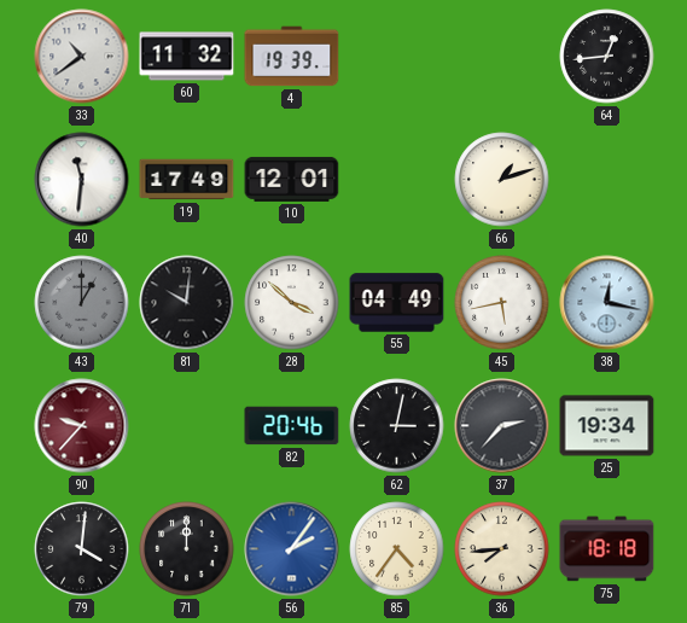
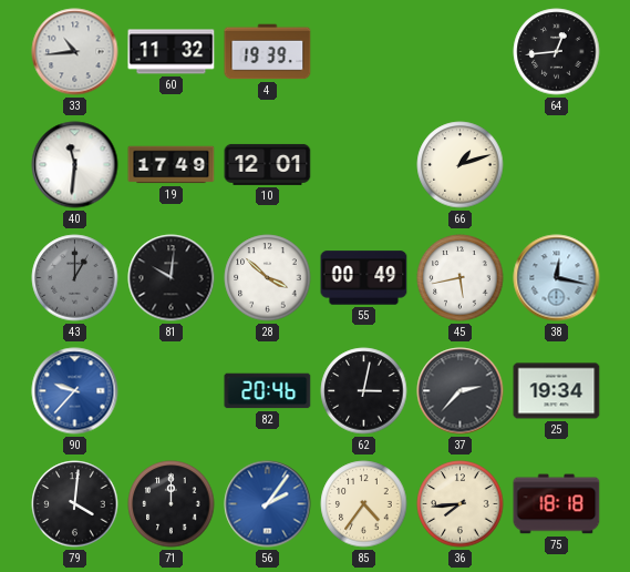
33: 10:39 -> 10:44
55: 04:49 -> 00:49
90 dial: burgundy -> blue
